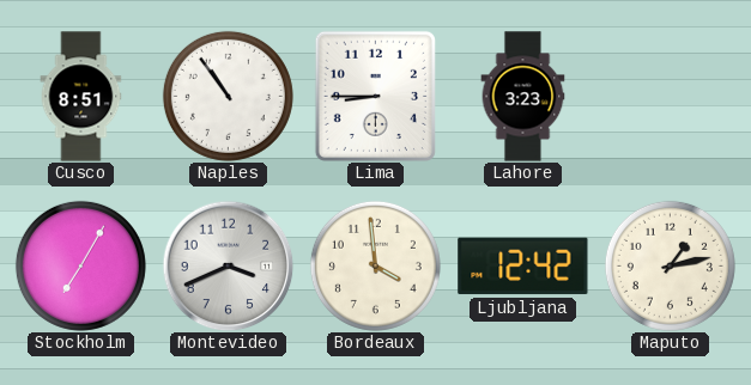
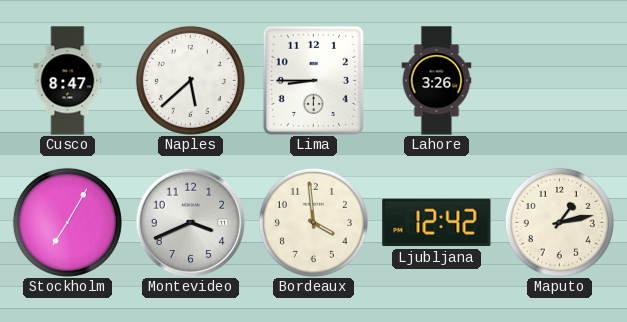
Cusco: 8:51 -> 8:47
Naples: 10:54 -> 5:38
Lahore: 3:23 -> 3:26
